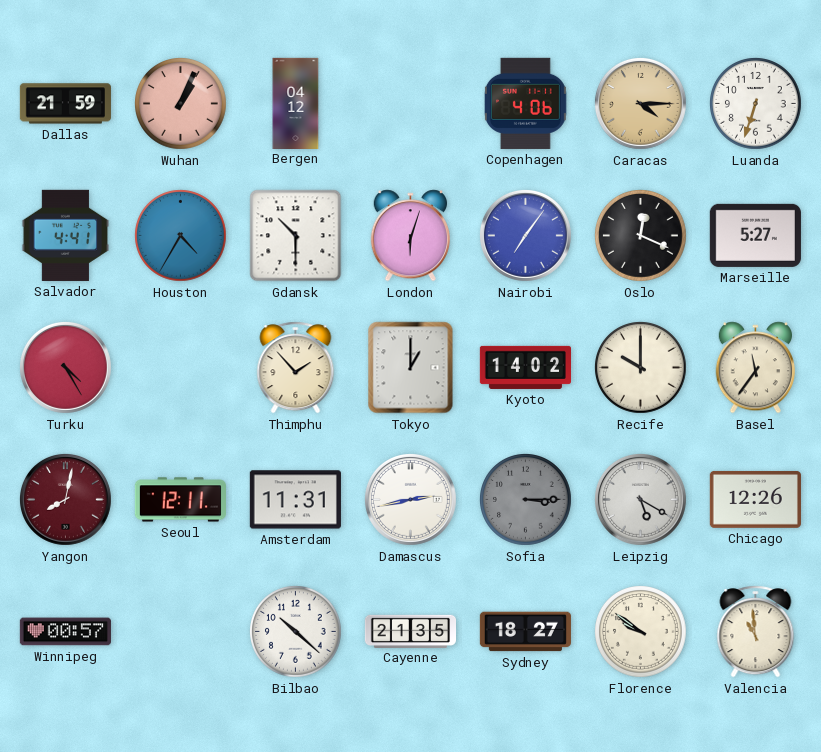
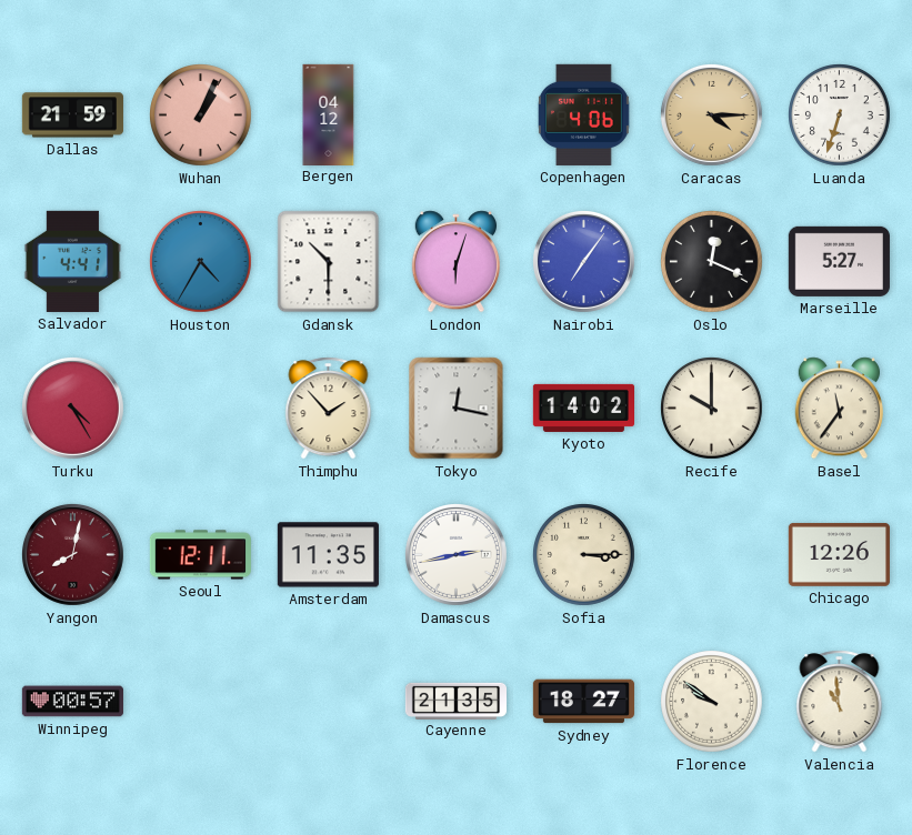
Tokyo: 1:00 -> 12:17
Amsterdam: 11:31 -> 11:35
Sofia dial: grey -> cream
Leipzig: 5:20 -> none
Bilbao: 10:22 -> none
